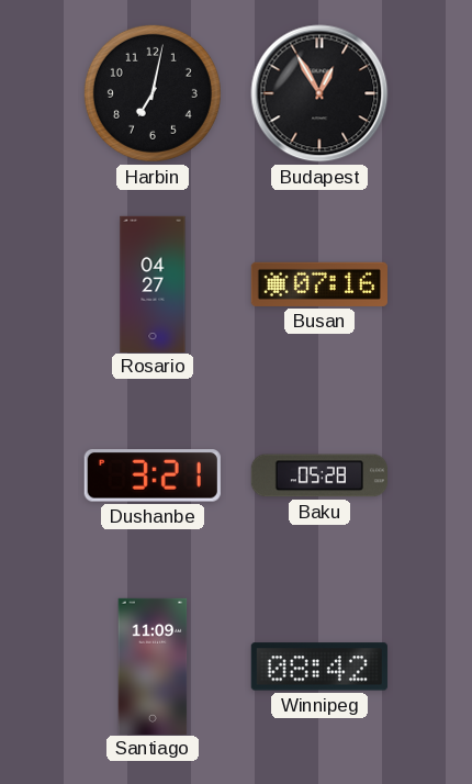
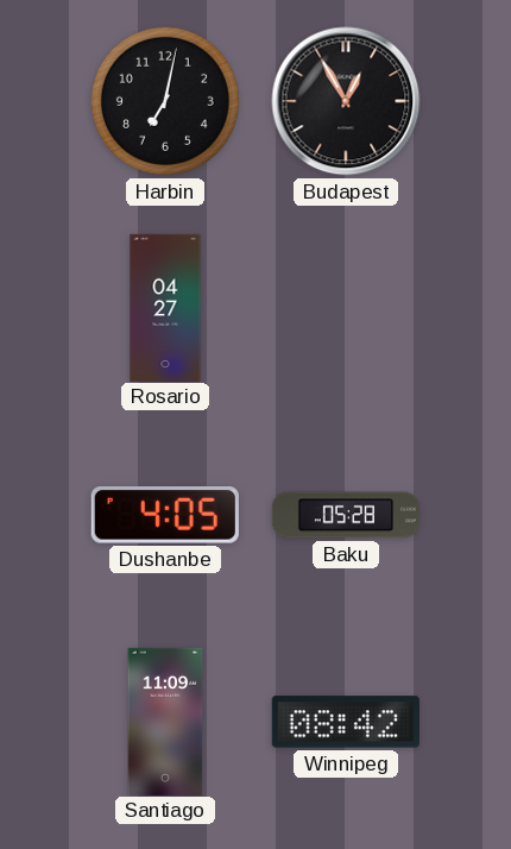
Busan: 07:16 -> none
Dushanbe: 3:21 -> 4:05
